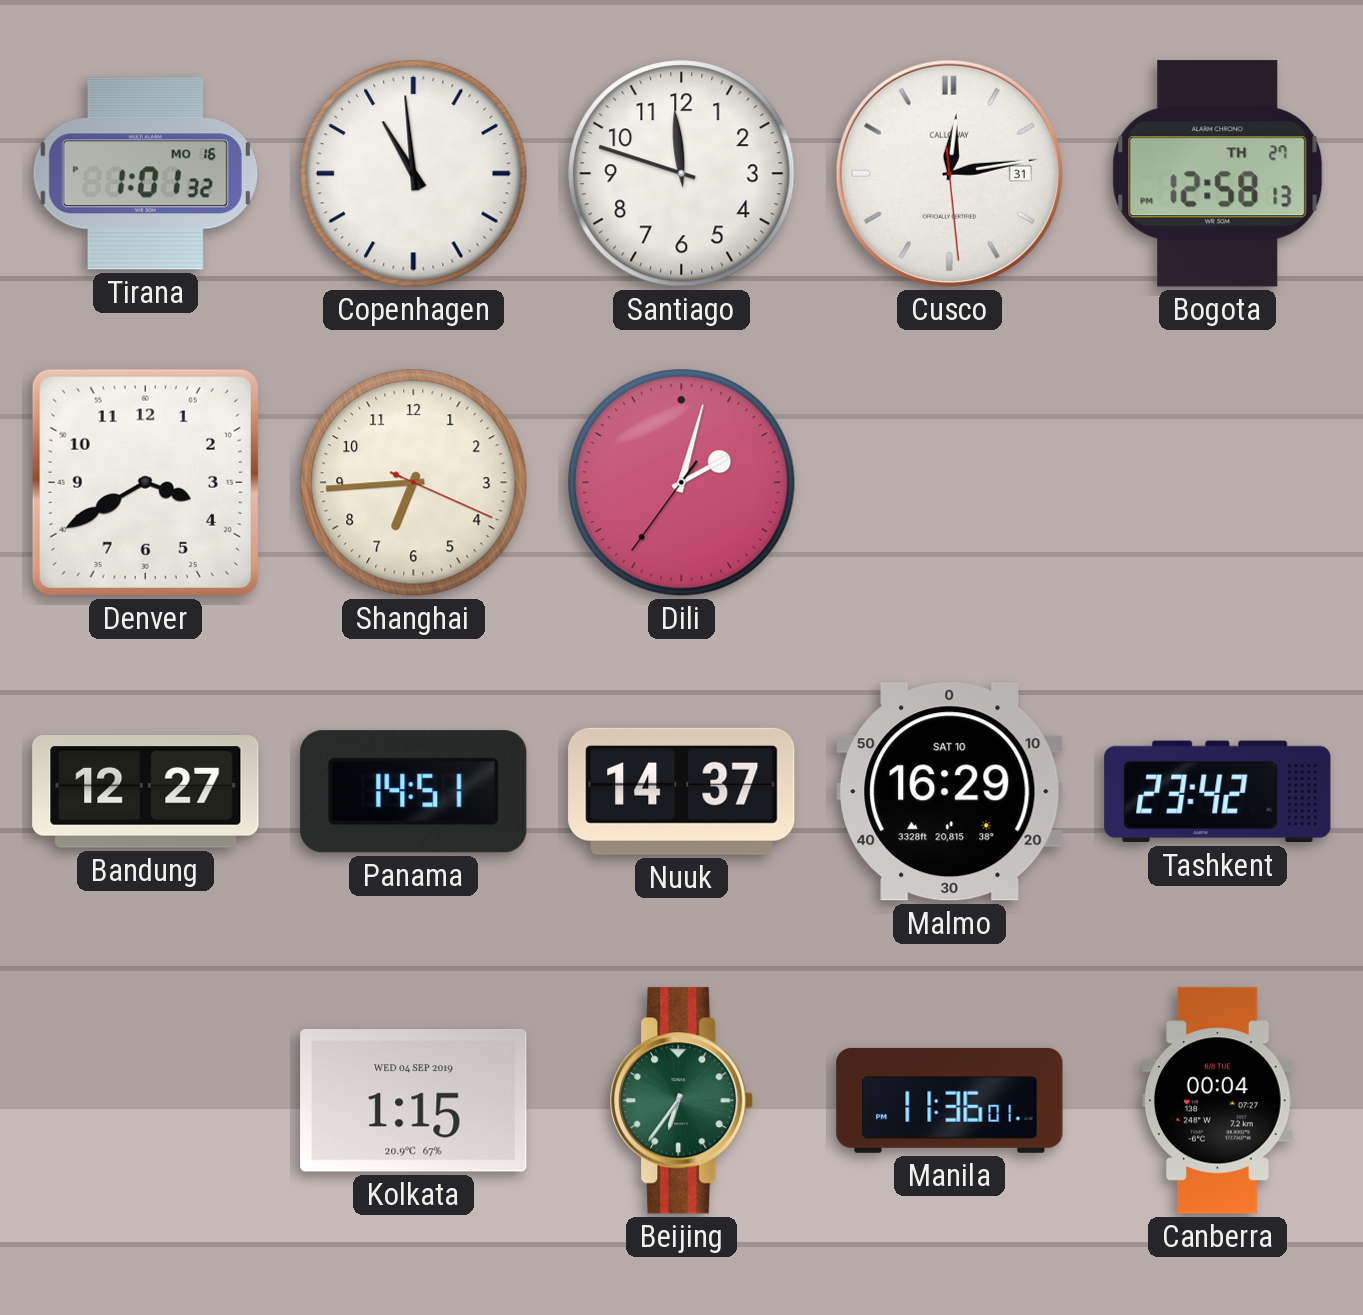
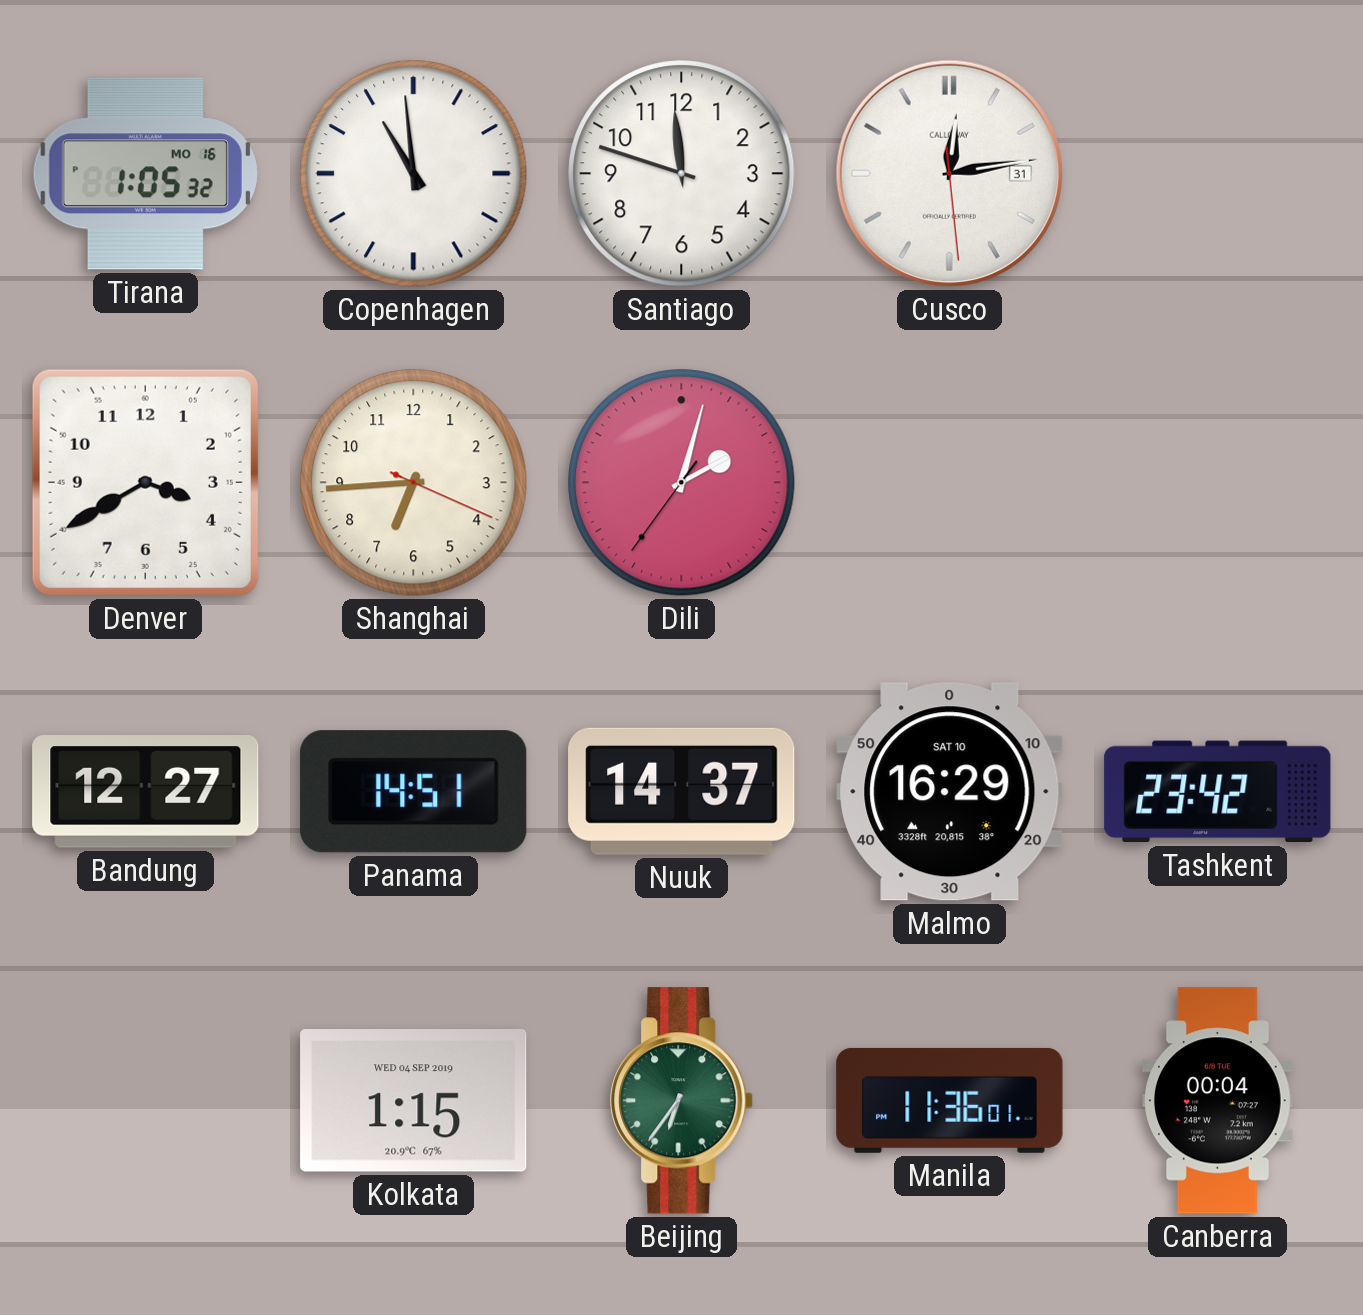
Tirana: 1:01 -> 1:05
Bogota: 12:58 -> none
